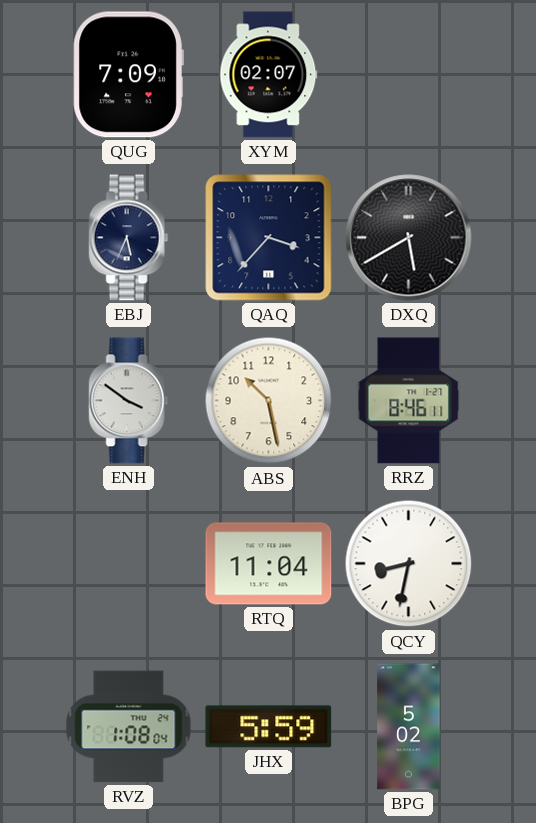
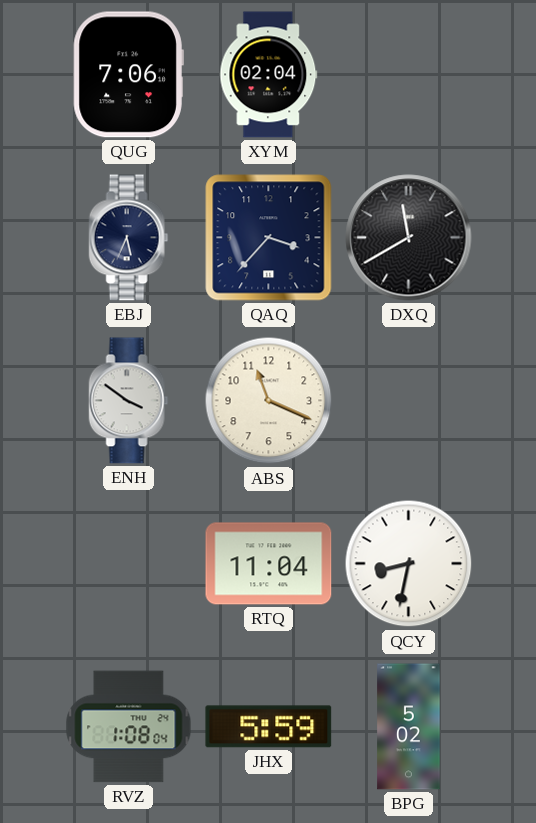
QUG: 7:09 -> 7:06
XYM: 02:07 -> 02:04
DXQ: 5:40 -> 11:40
ABS: 10:28 -> 11:19
RRZ: 8:46 -> none
